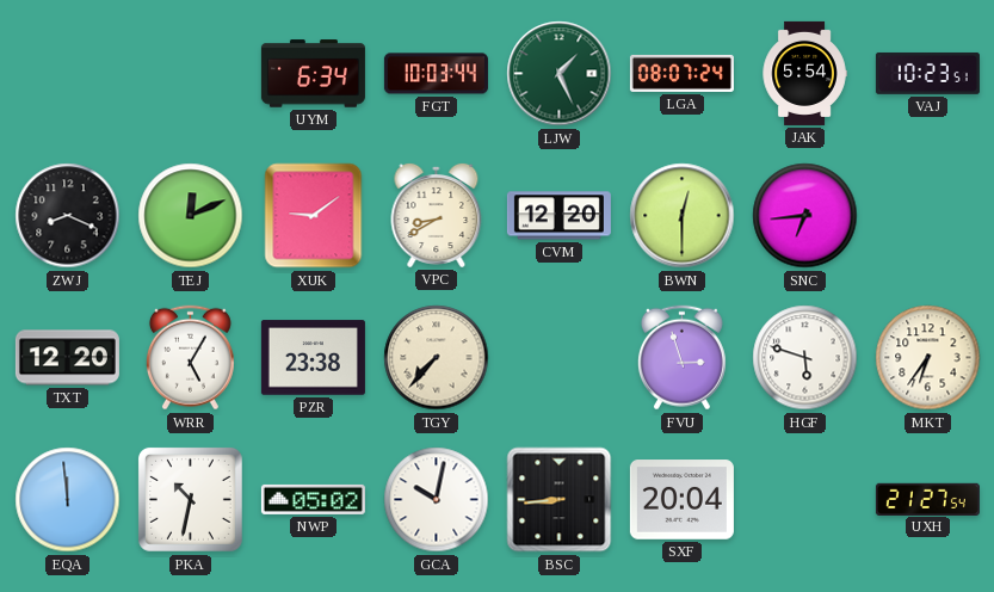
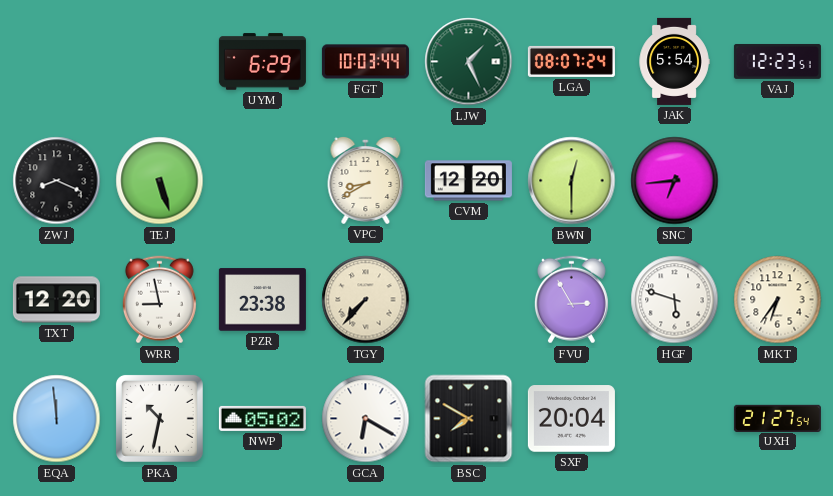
UYM: 6:34 -> 6:29
VAJ: 10:23 -> 12:23
TEJ: 12:11 -> 5:27
XUK: 9:09 -> none
WRR: 5:05 -> 8:58
FVU: 2:57 -> 2:55
GCA: 10:02 -> 6:20
BSC: 8:44 -> 7:50
